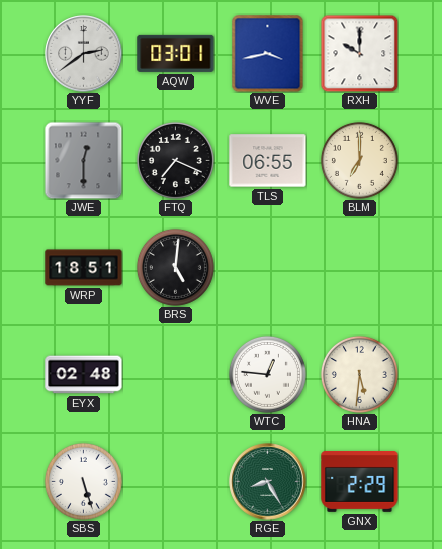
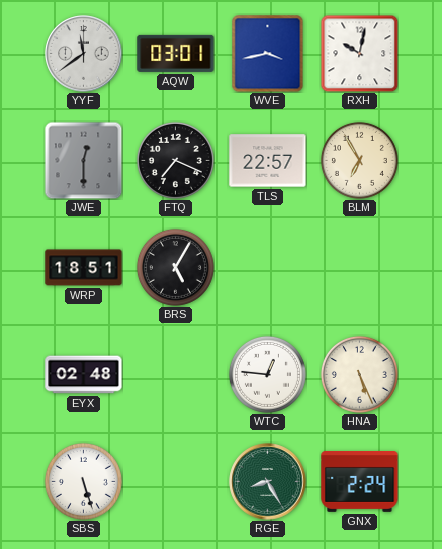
YYF: 2:39 -> 11:39
RXH: 10:00 -> 10:02
TLS: 06:55 -> 22:57
BLM: 7:00 -> 6:55
BRS: 5:01 -> 5:05
HNA: 5:31 -> 5:26
GNX: 2:29 -> 2:24
